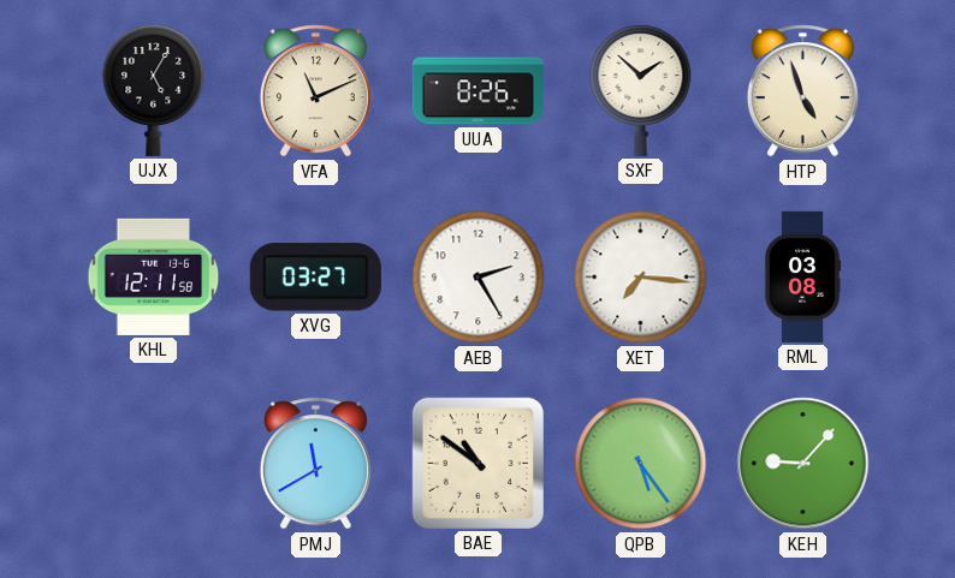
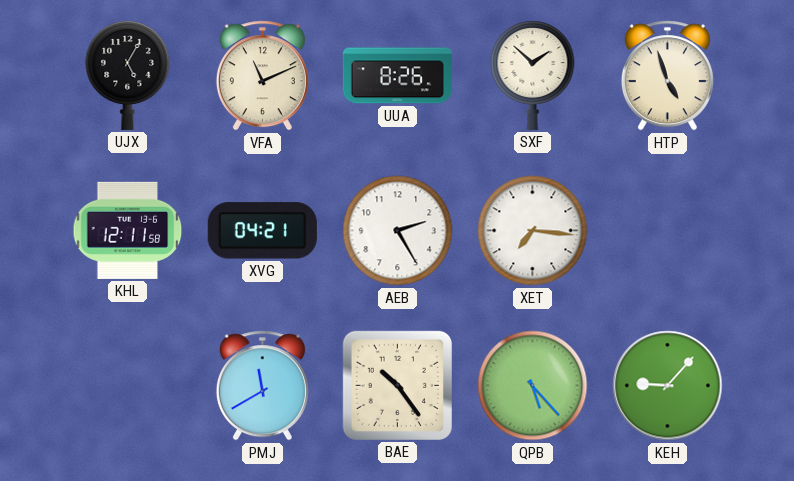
XVG: 03:27 -> 04:21
RML: 03:08 -> none
BAE: 10:51 -> 10:24
QPB: 5:24 -> 5:23
